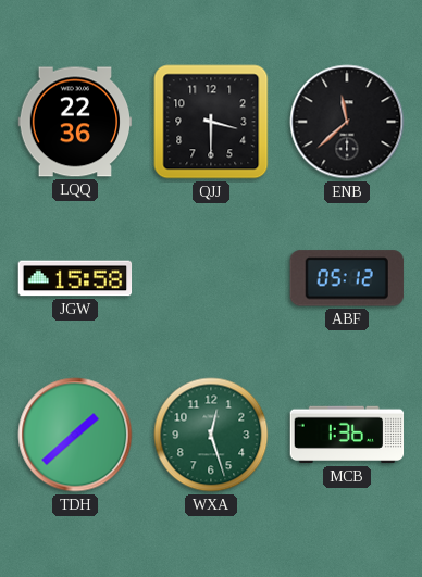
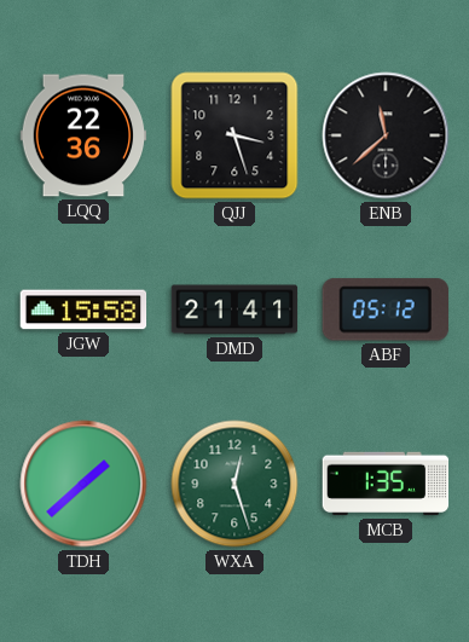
QJJ: 3:30 -> 3:27
DMD: none -> 21:41
MCB: 1:36 -> 1:35
